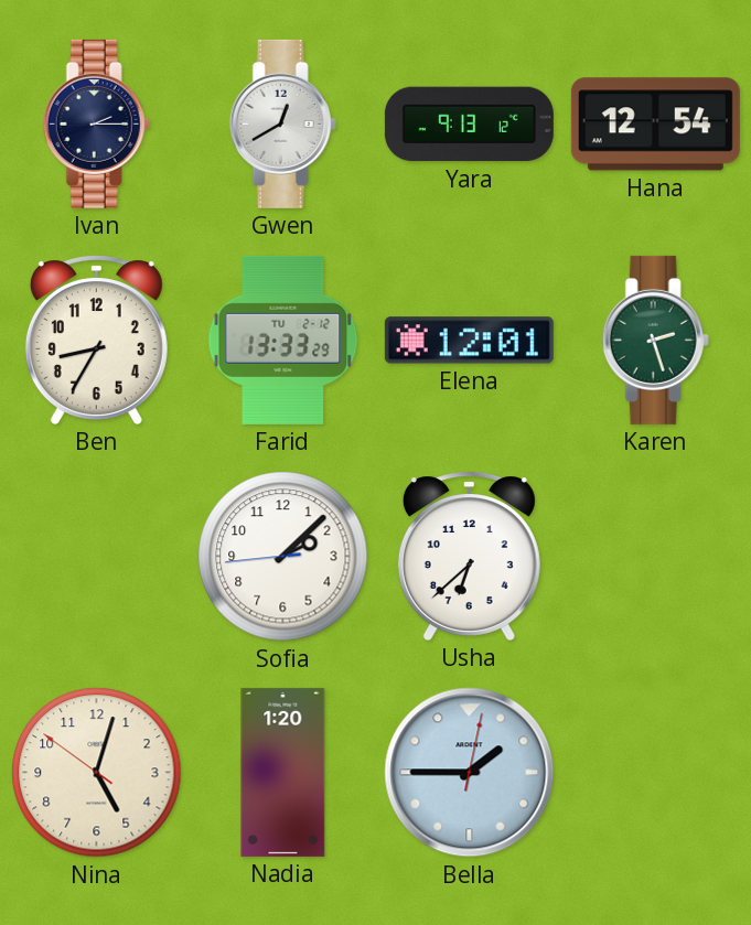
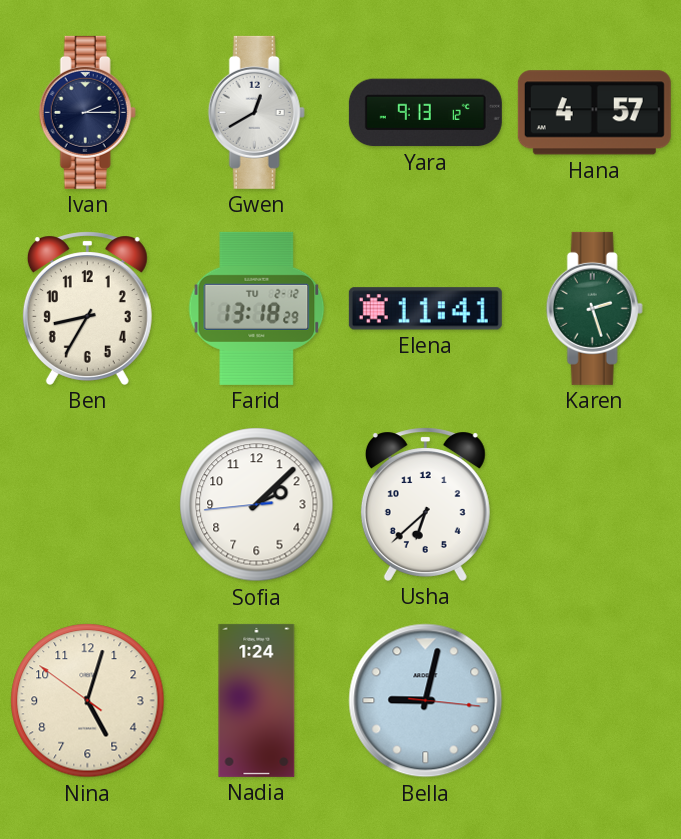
Hana: 12:54 -> 4:57
Farid: 13:33 -> 13:18
Elena: 12:01 -> 11:41
Nadia: 1:20 -> 1:24
Bella: 1:45 -> 9:02
